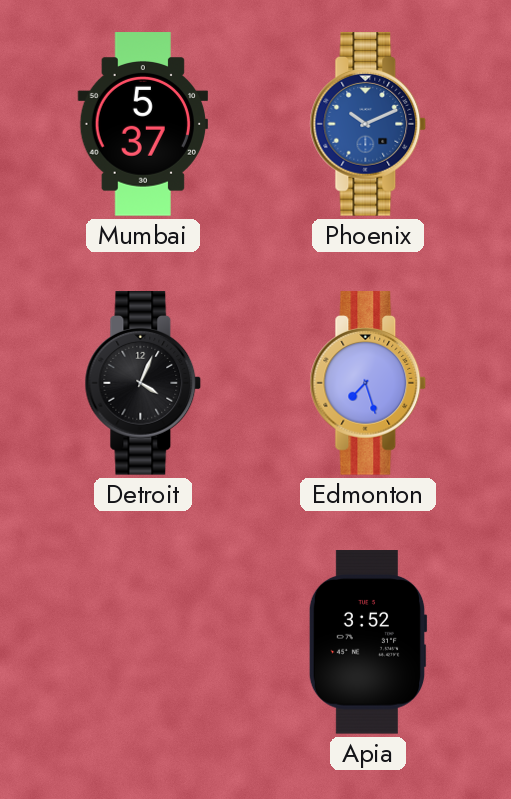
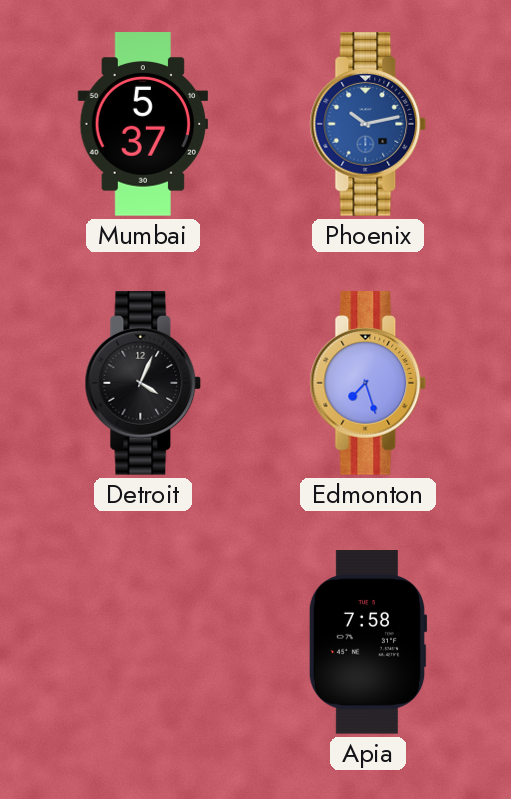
Phoenix: 10:11 -> 10:13
Apia: 3:52 -> 7:58
